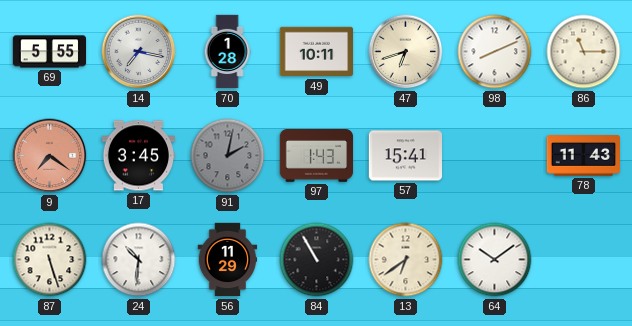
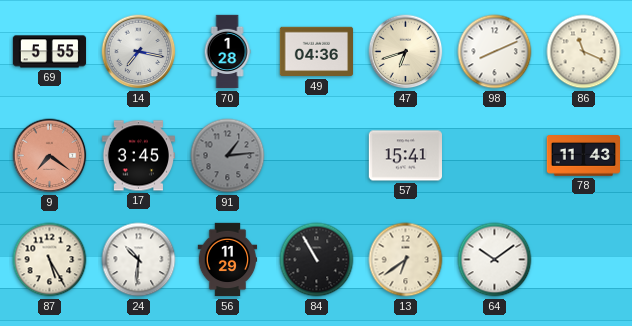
49: 10:11 -> 04:36
86: 11:15 -> 11:19
91: 2:02 -> 1:14
97: 1:43 -> none
87: 5:27 -> 5:25
